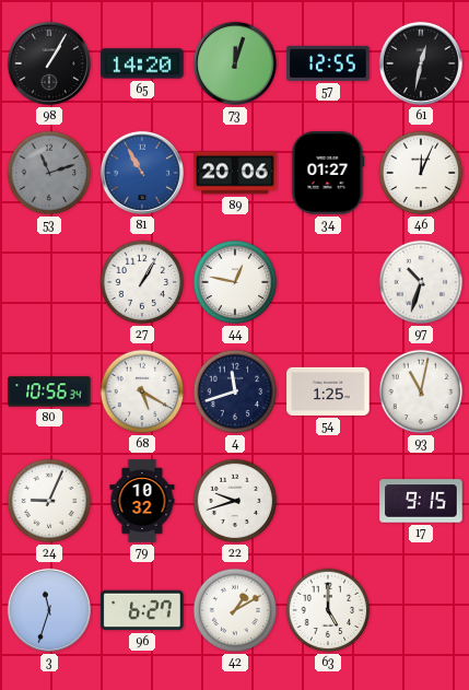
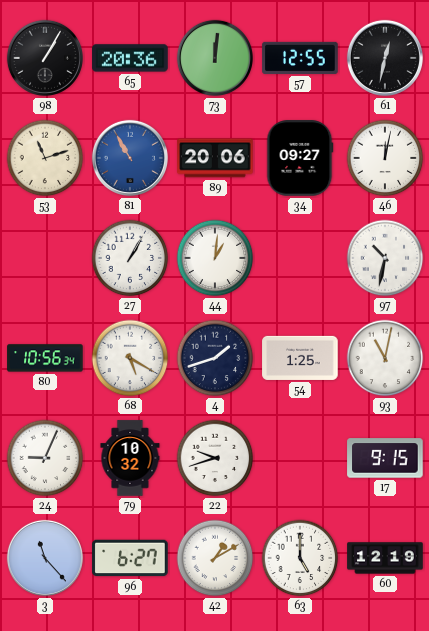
65: 14:20 -> 20:36
73: 12:03 -> 12:01
53 dial: grey -> cream
34: 01:27 -> 09:27
46: 12:04 -> 12:02
44: 12:47 -> 1:01
97: 10:33 -> 10:32
4: 11:42 -> 1:42
3: 11:33 -> 11:23
60: none -> 12:19
